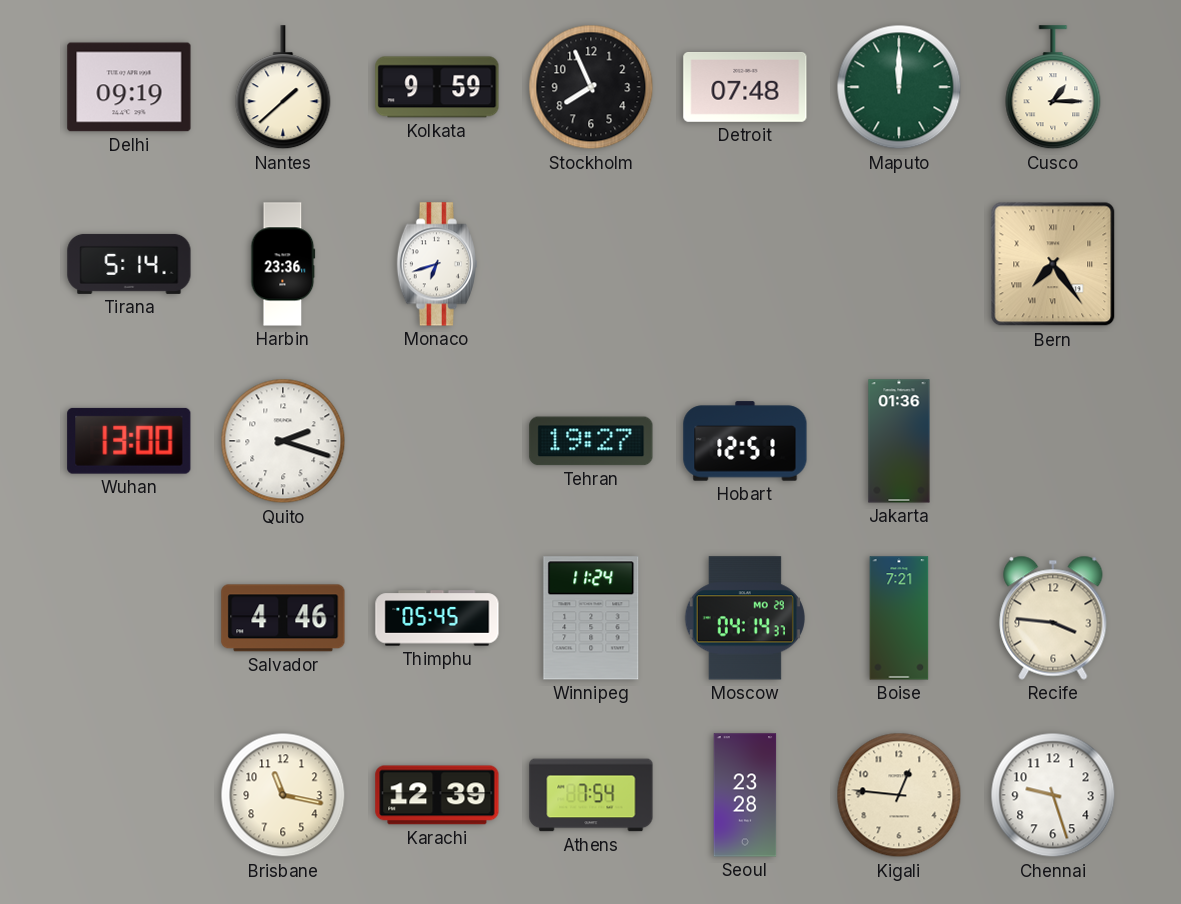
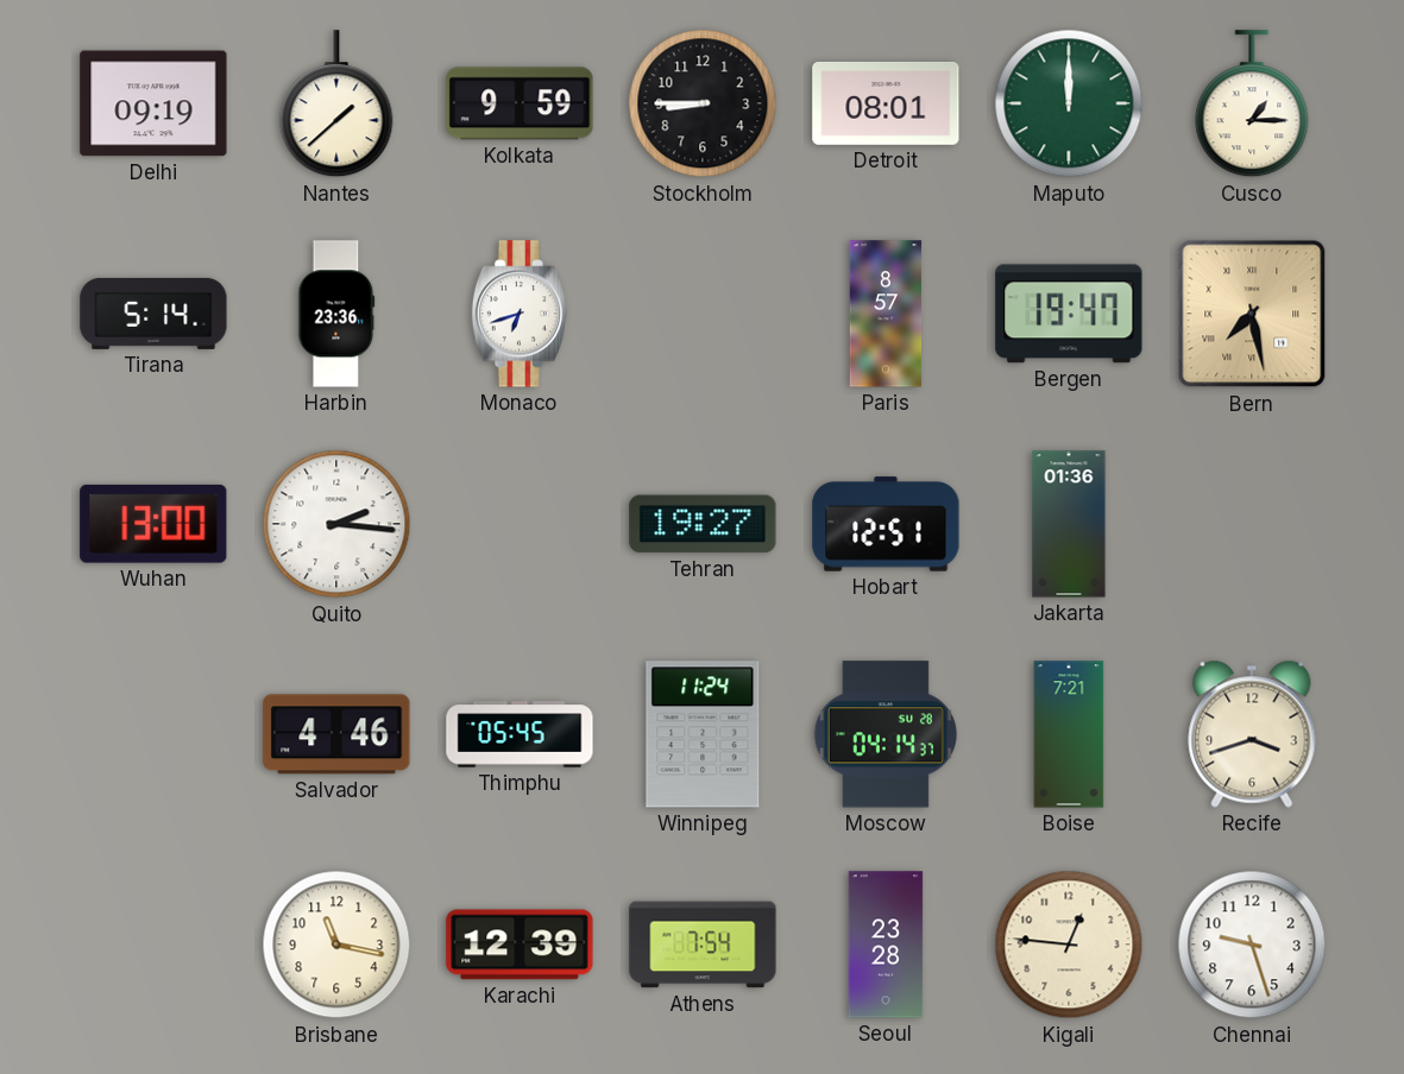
Stockholm: 7:56 -> 8:45
Detroit: 07:48 -> 08:01
Paris: none -> 8:57
Bergen: none -> 19:47
Bern: 7:24 -> 7:28
Quito: 2:18 -> 2:16
Moscow date: MO 29 -> SU 28
Recife: 3:46 -> 3:42
